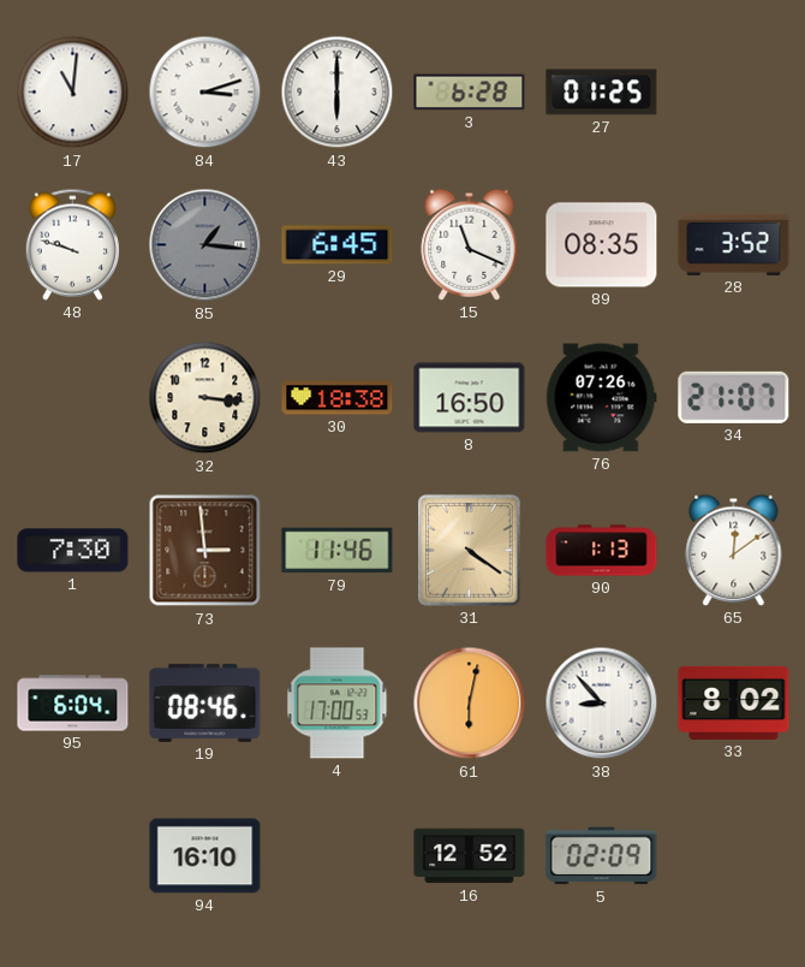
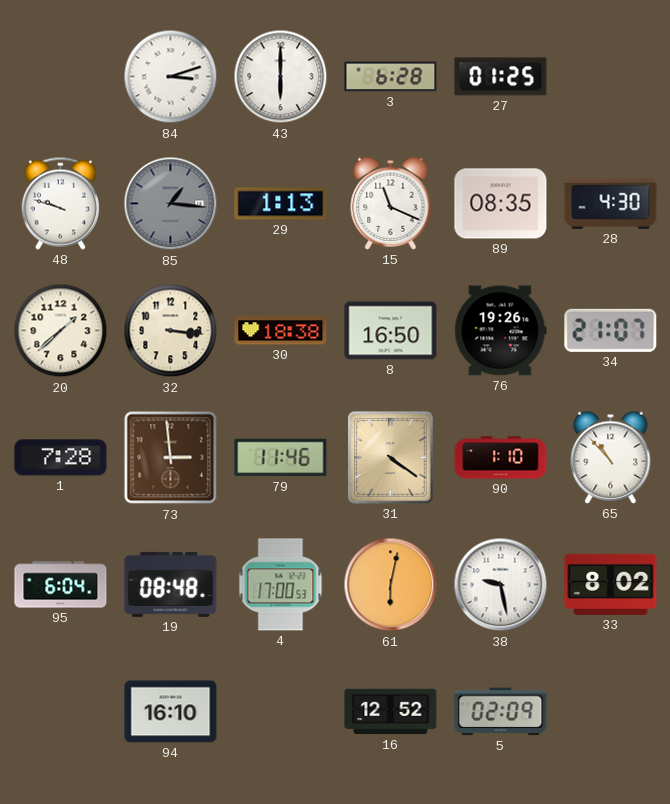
17: 11:01 -> none
29: 6:45 -> 1:13
28: 3:52 -> 4:30
20: none -> 1:38
76: 07:26 -> 19:26
1: 7:30 -> 7:28
90: 1:13 -> 1:10
65: 12:09 -> 10:53
19: 08:46 -> 08:48
38: 8:53 -> 9:28
